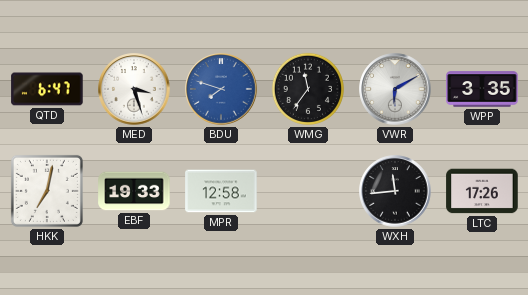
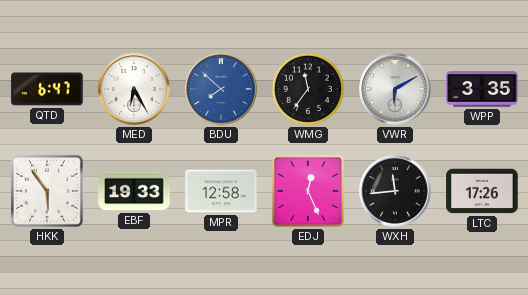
MED: 3:27 -> 6:25
BDU: 7:48 -> 7:52
HKK: 7:02 -> 5:54
EDJ: none -> 12:26
